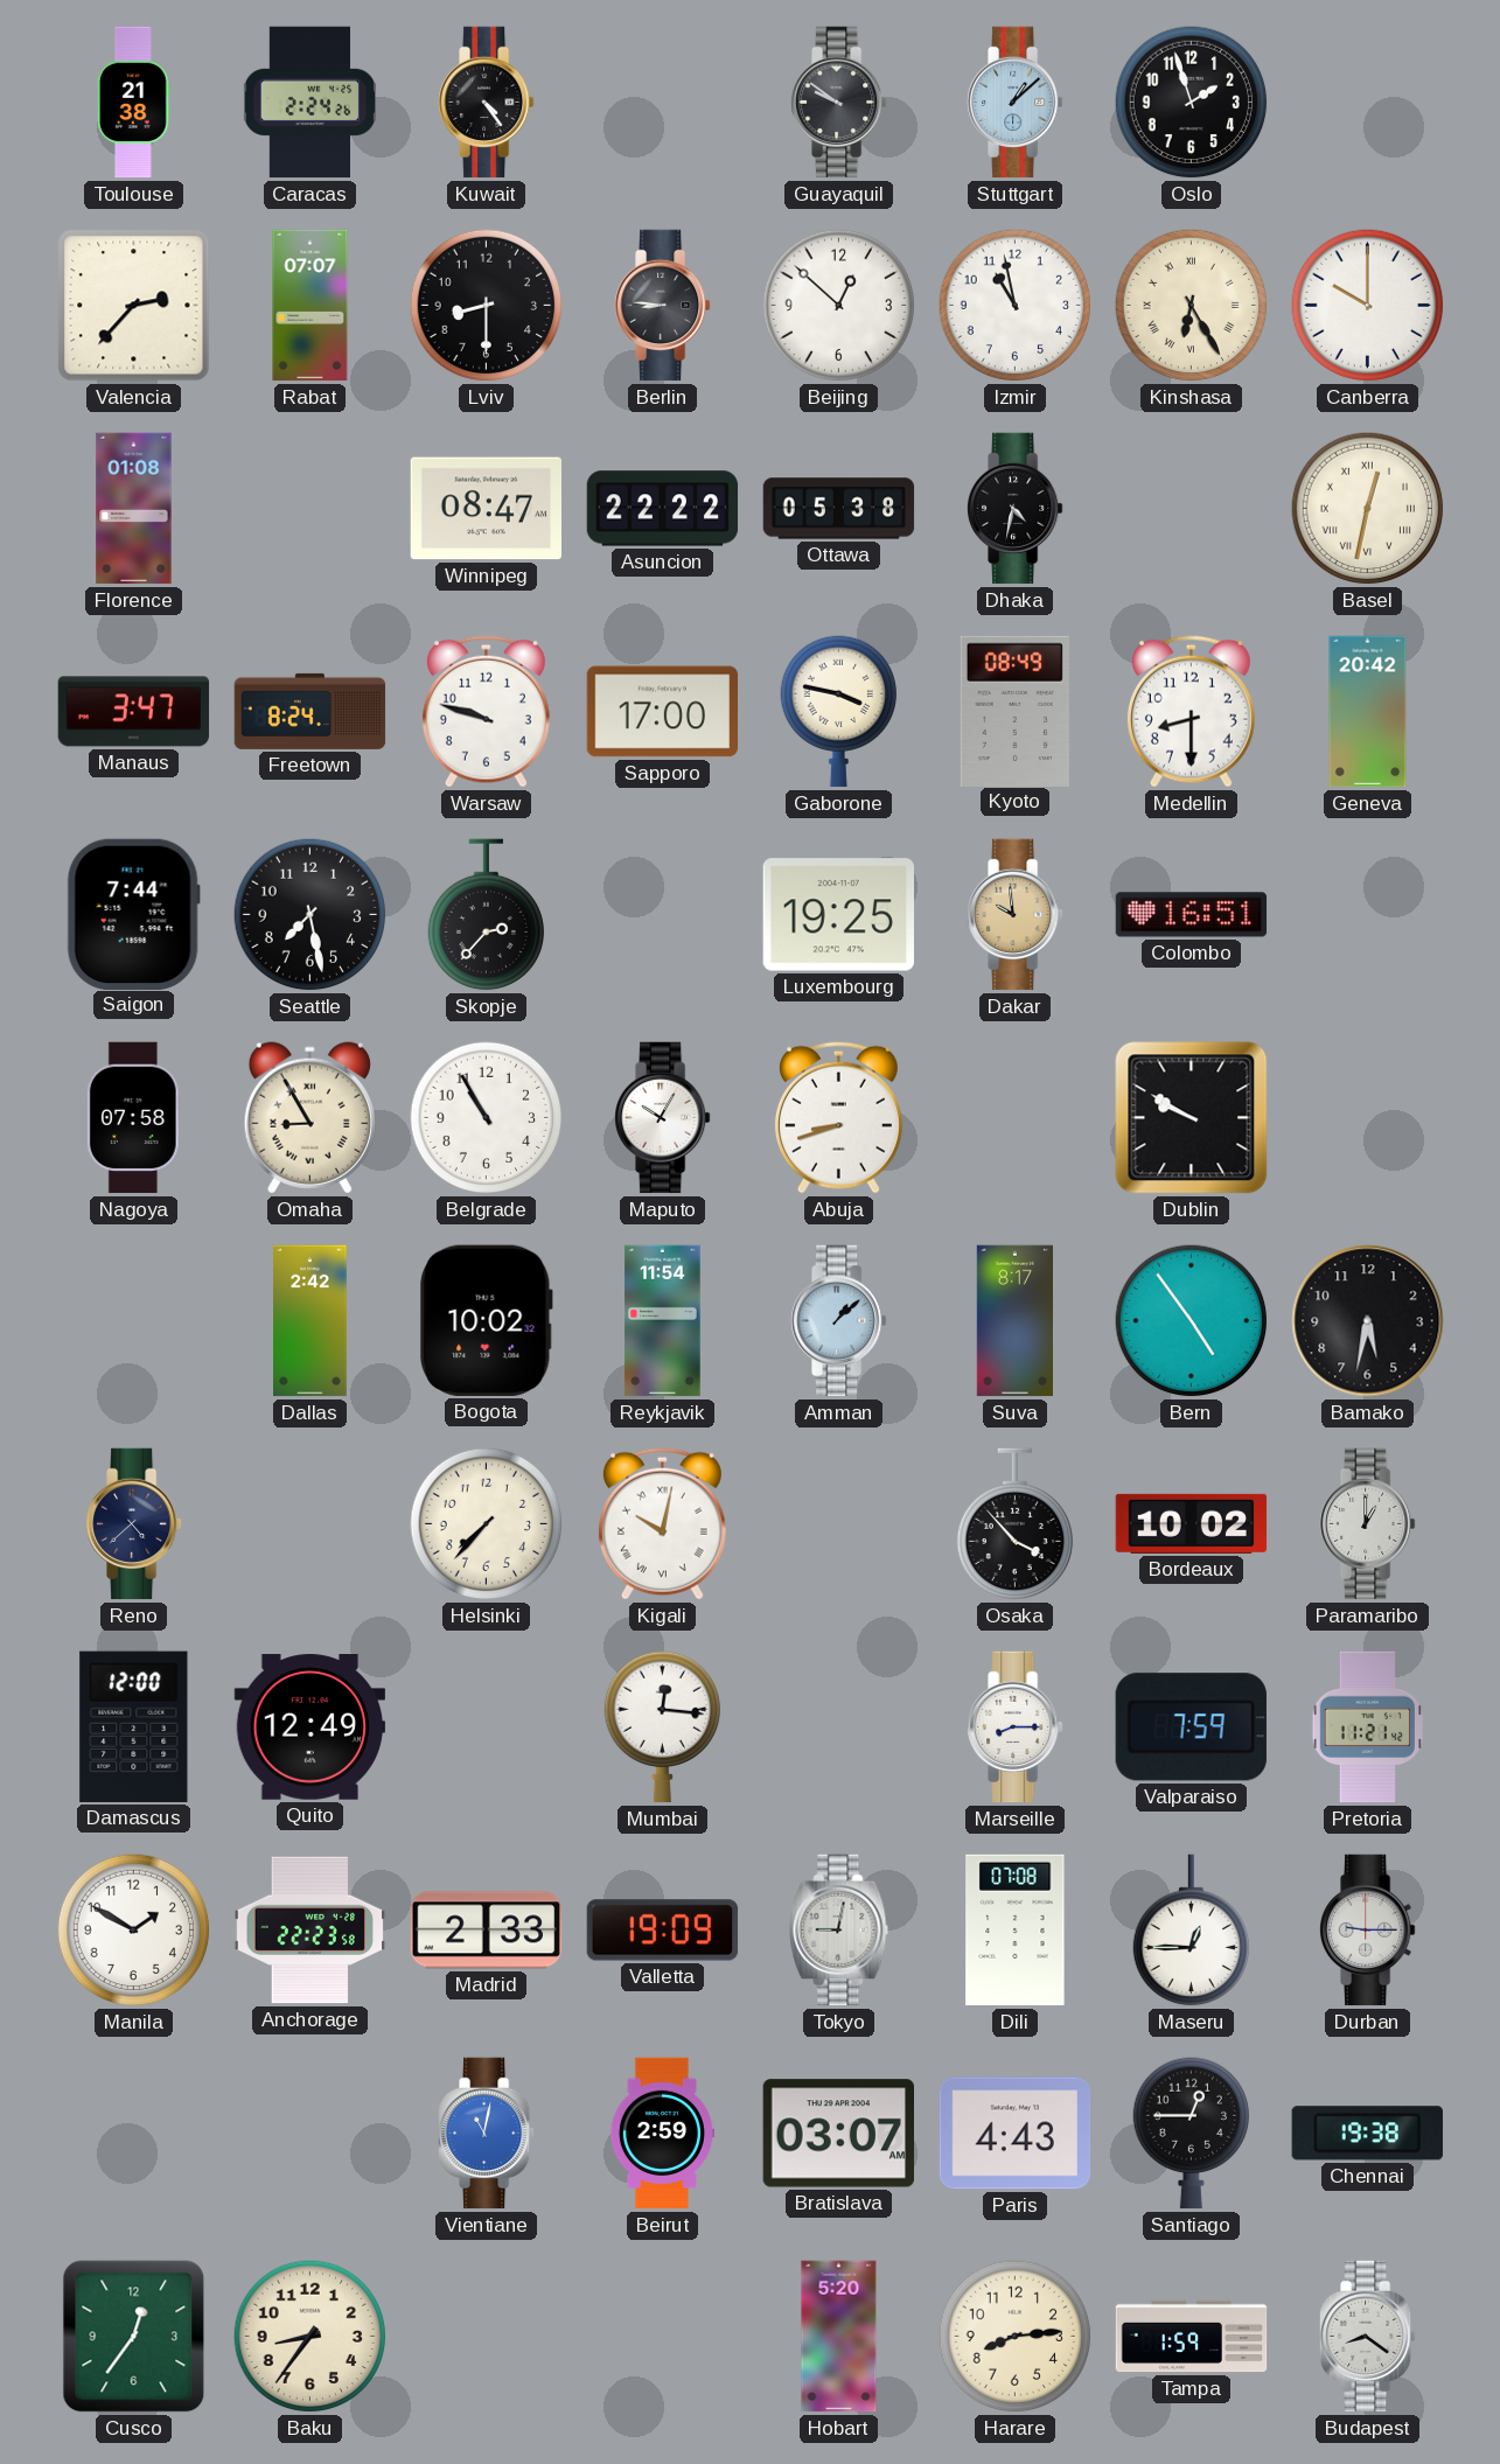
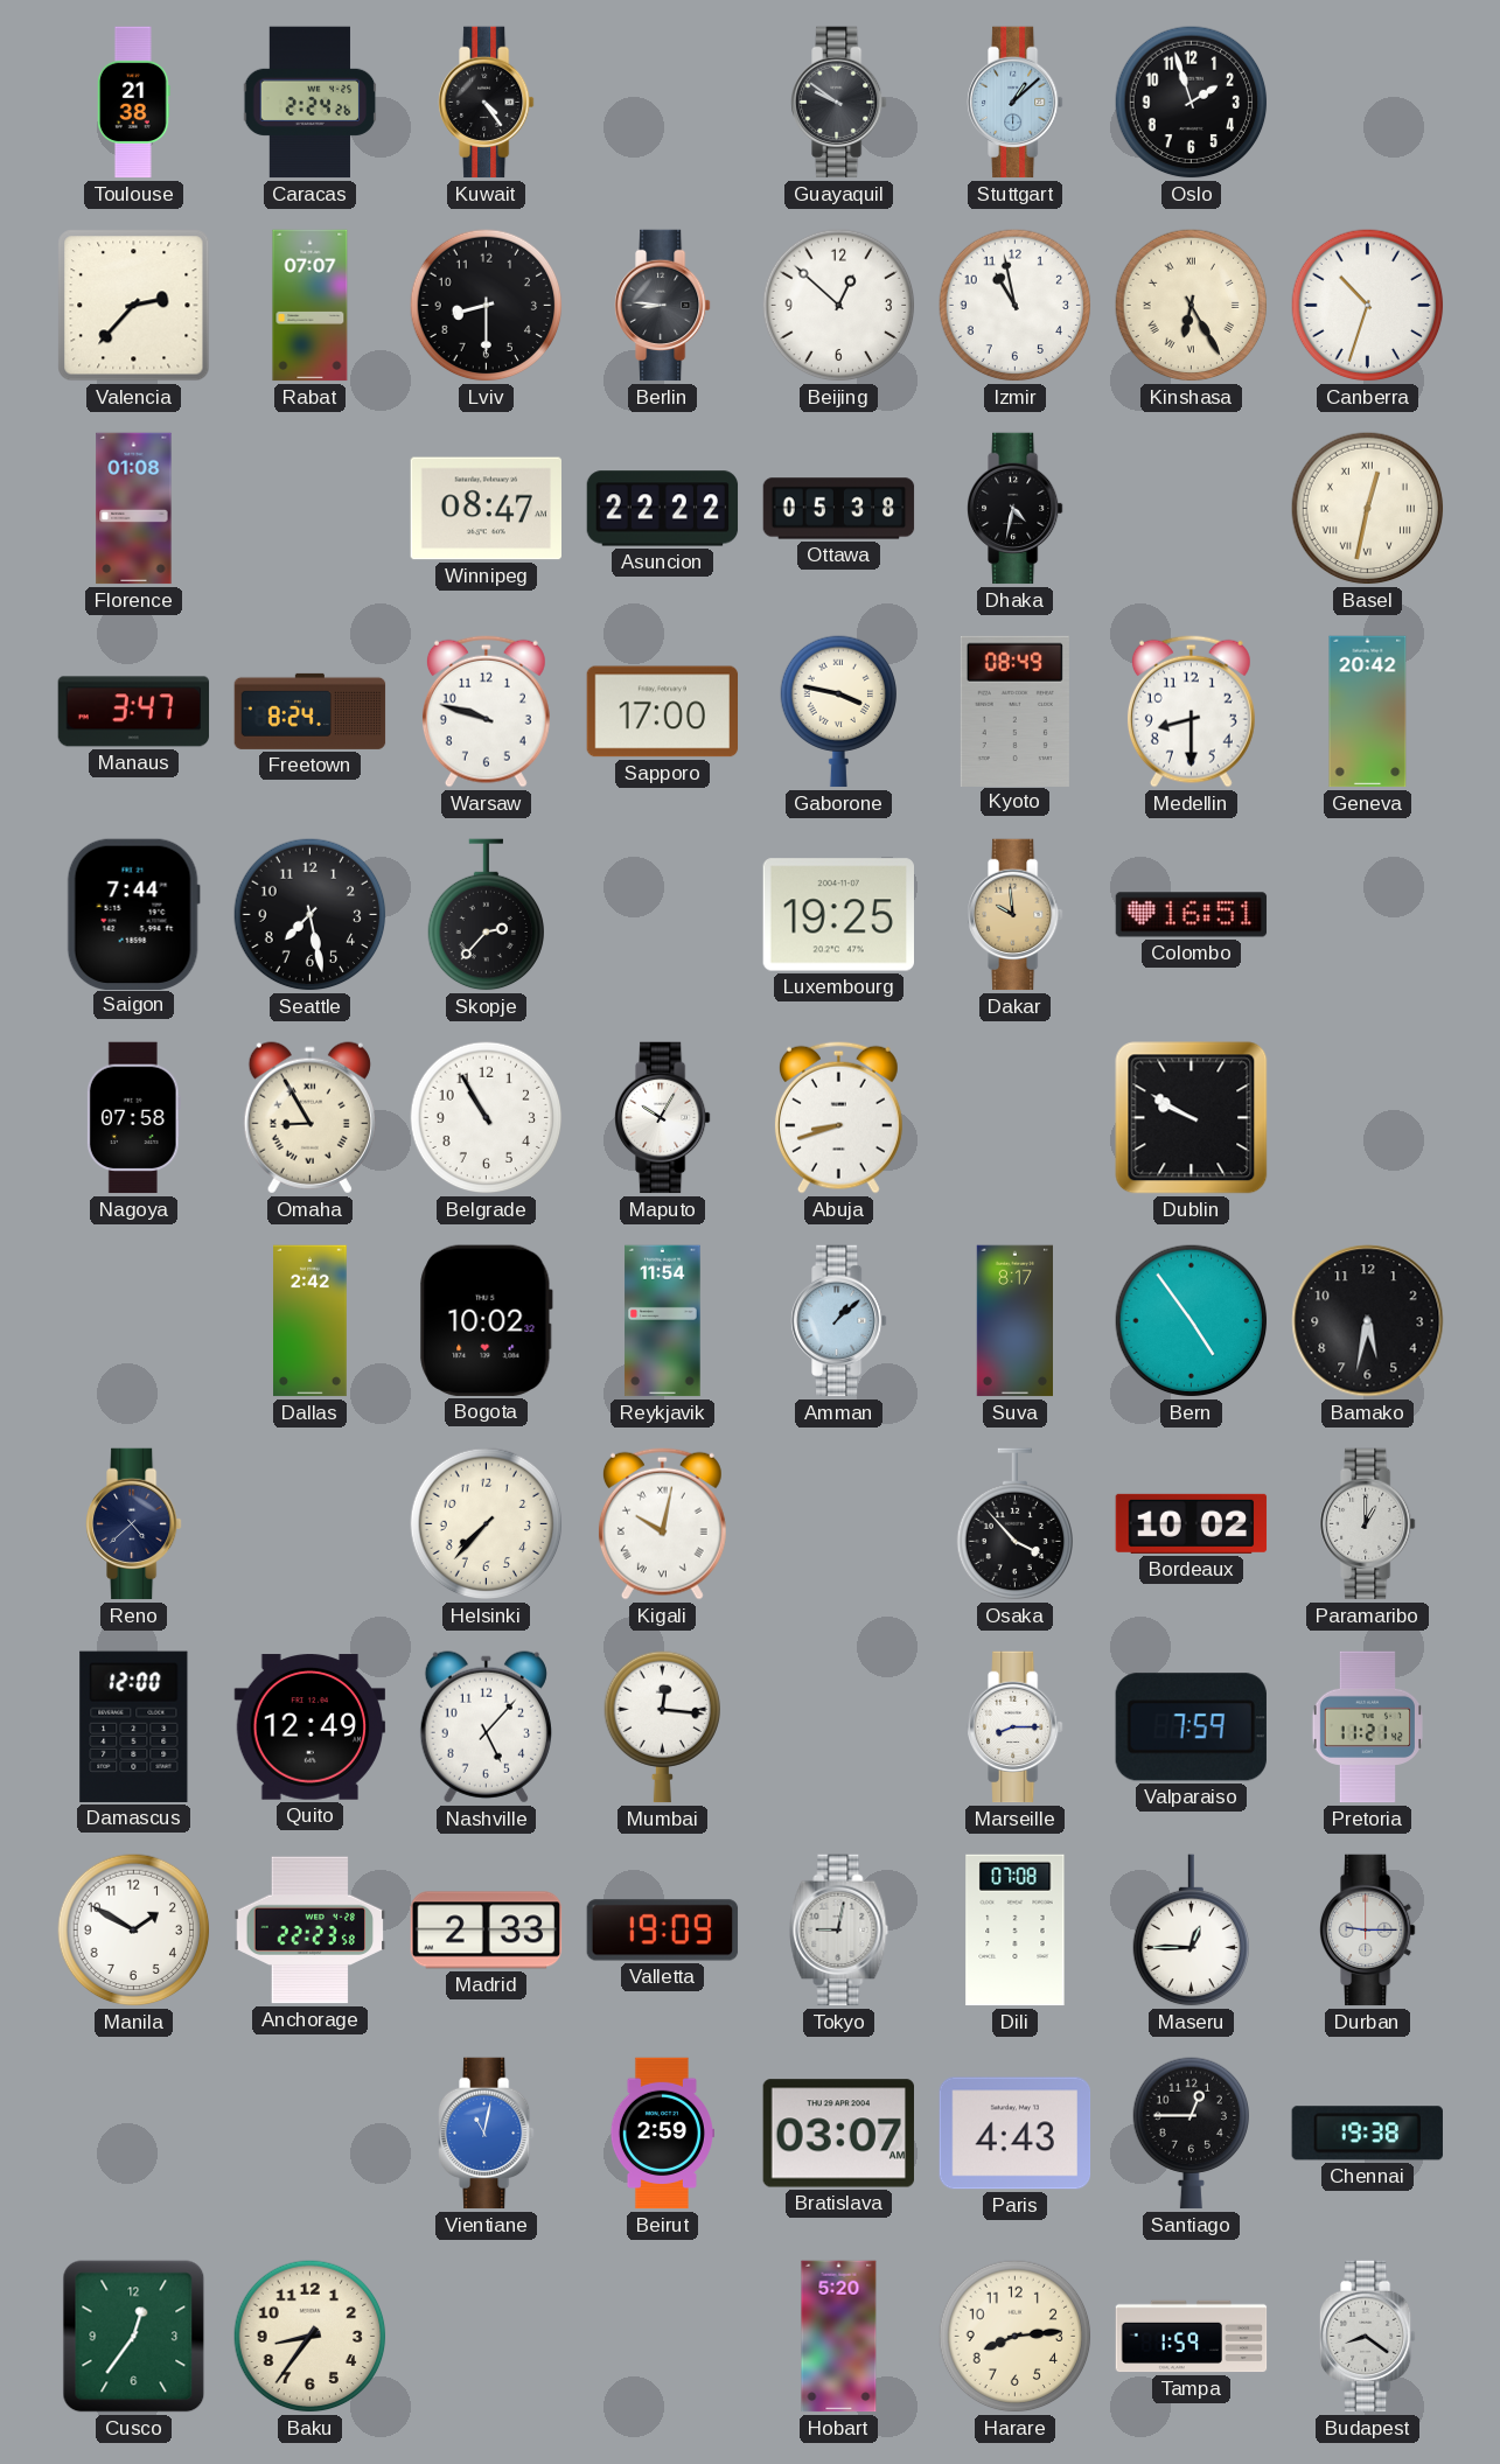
Canberra: 10:00 -> 10:33
Nashville: none -> 5:07
